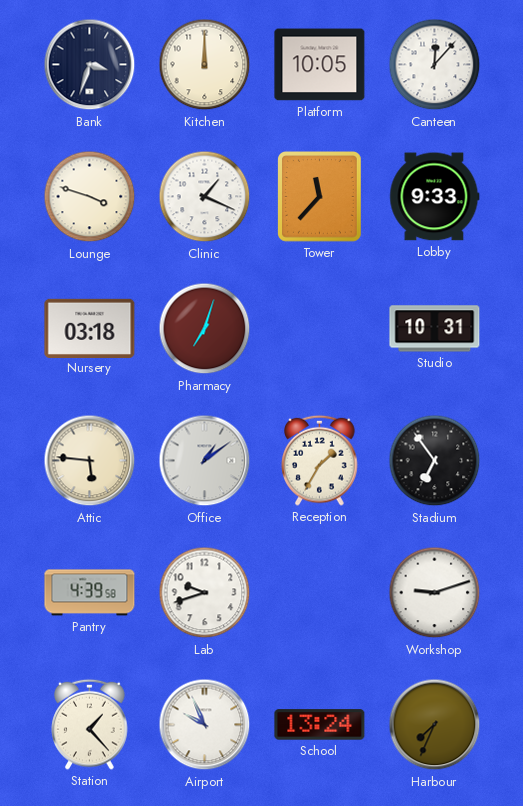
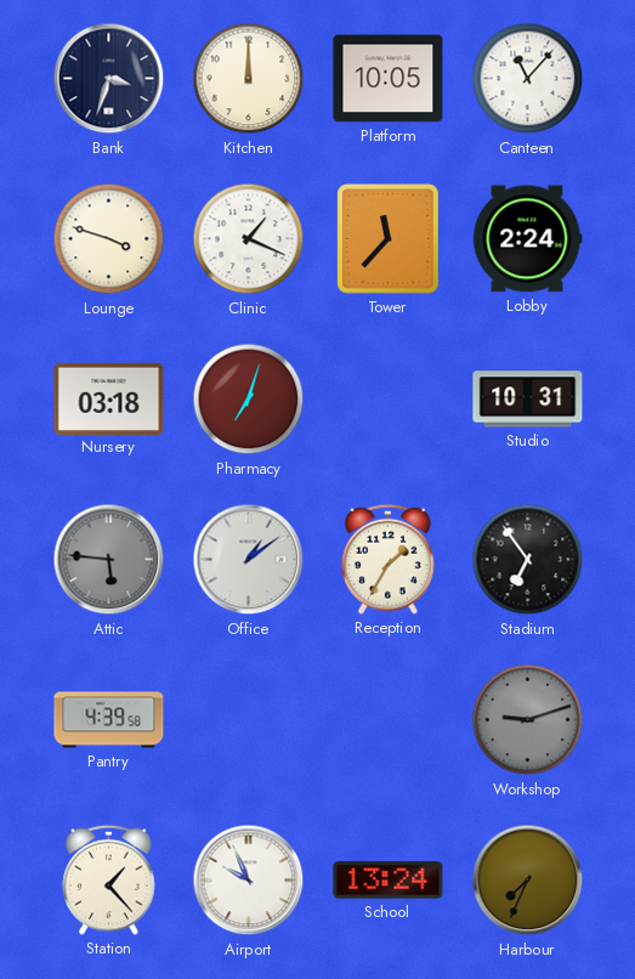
Canteen: 12:07 -> 11:07
Lobby: 9:33 -> 2:24
Attic dial: cream -> grey
Lab: 9:42 -> none
Workshop dial: white -> grey
